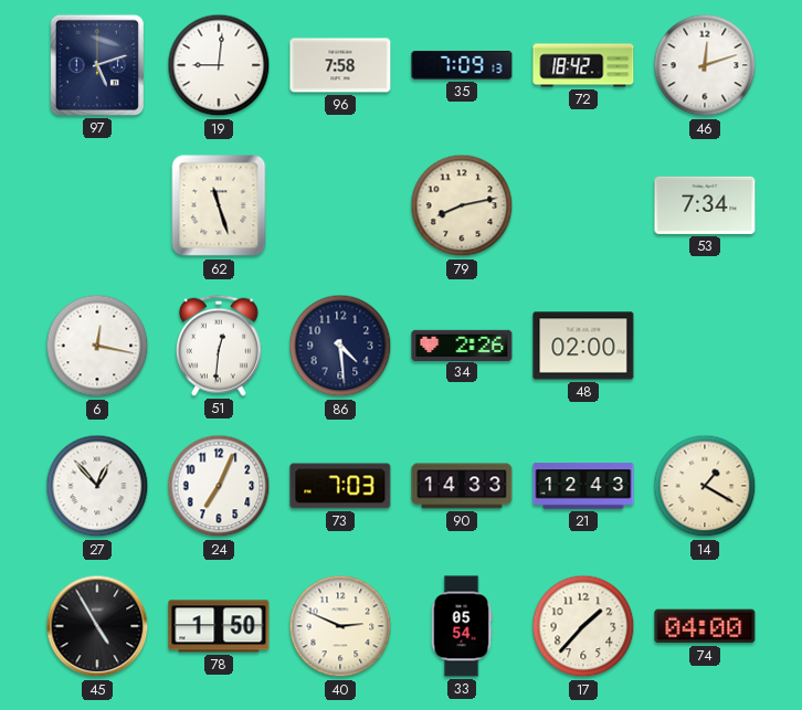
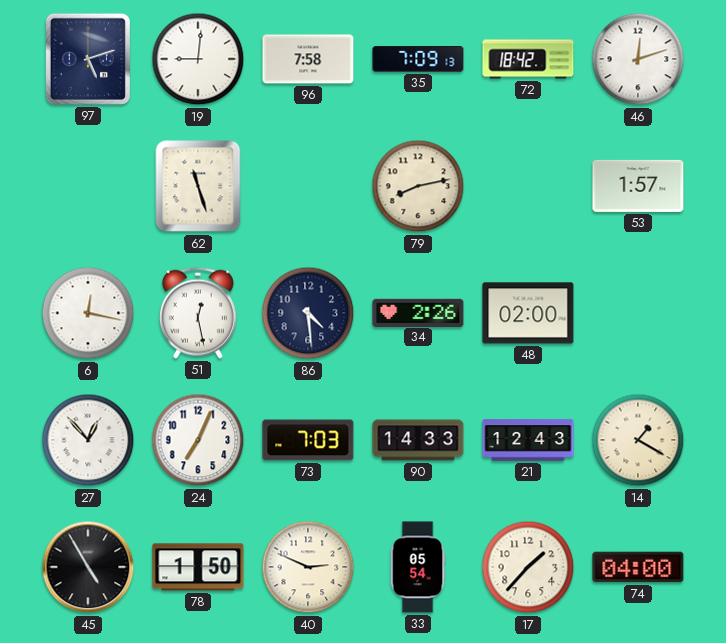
53: 7:34 -> 1:57
51: 12:31 -> 12:28
